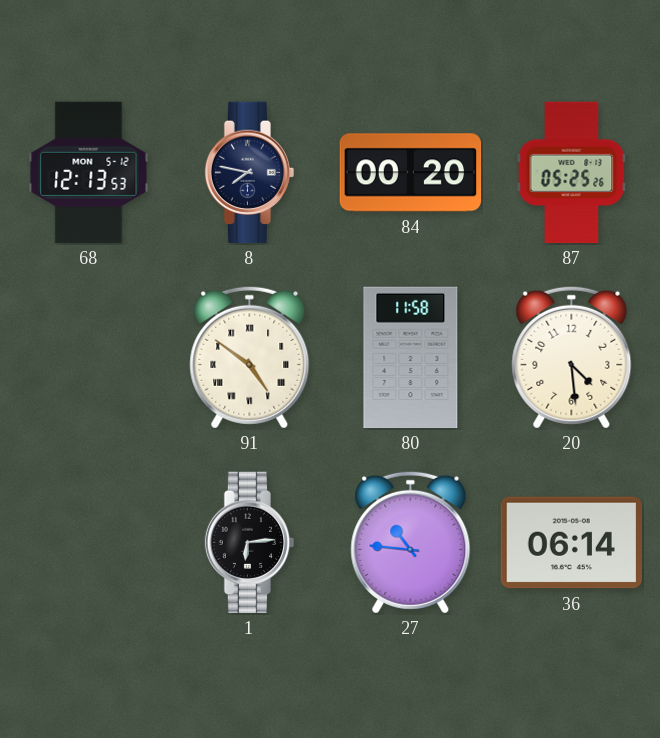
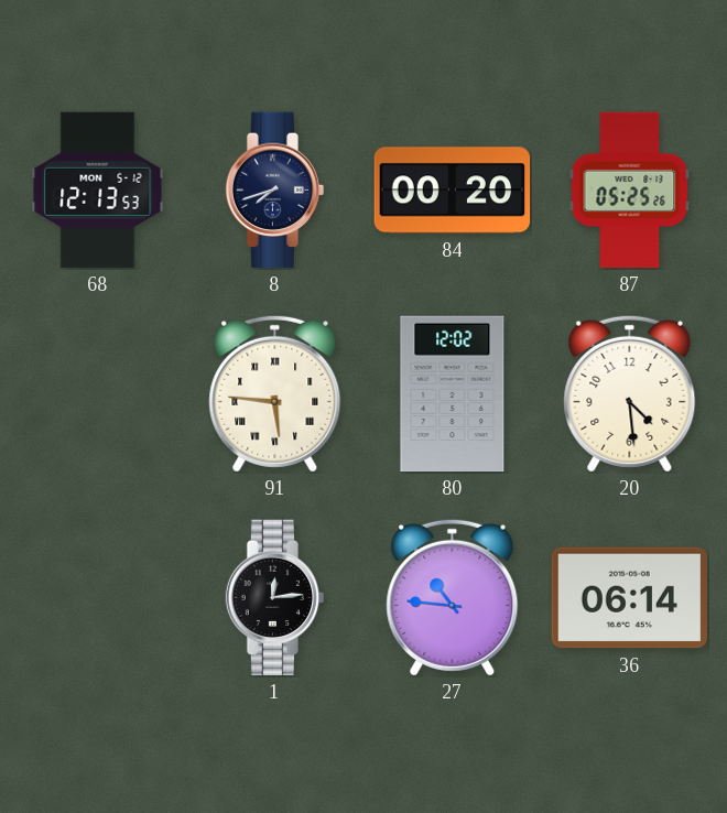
8: 7:47 -> 7:42
91: 4:51 -> 5:46
80: 11:58 -> 12:02
1: 6:14 -> 12:14
